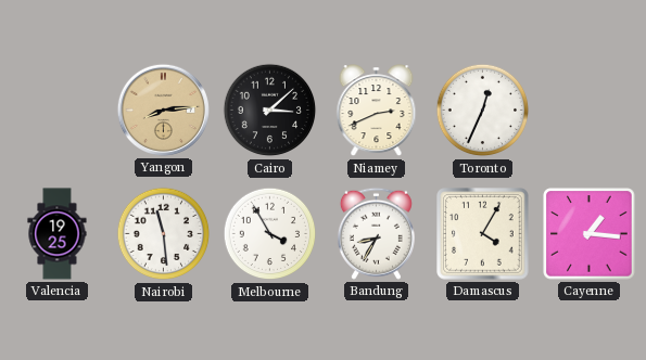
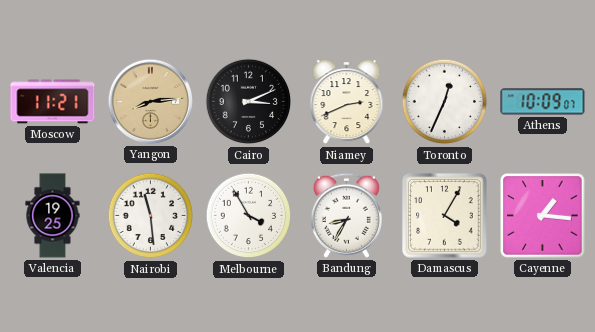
Moscow: none -> 11:21
Cairo: 3:08 -> 3:11
Athens: none -> 10:09
